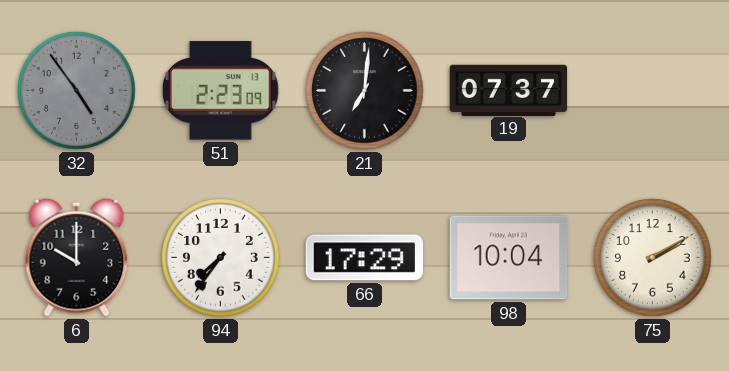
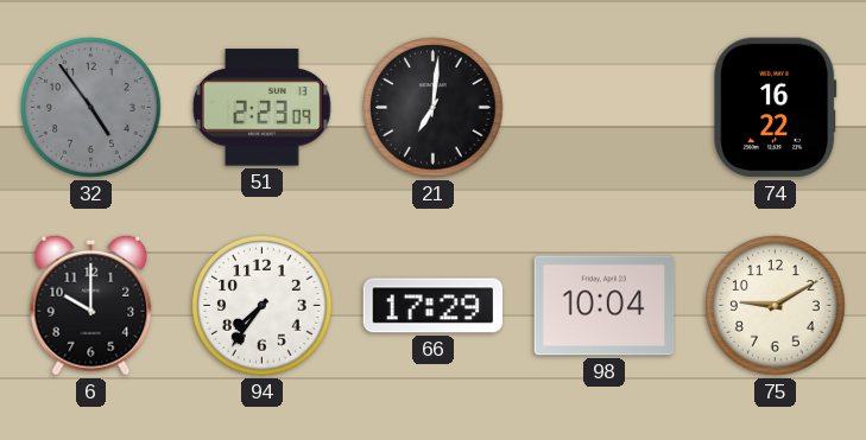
19: 07:37 -> none
74: none -> 16:22
75: 2:10 -> 9:10
